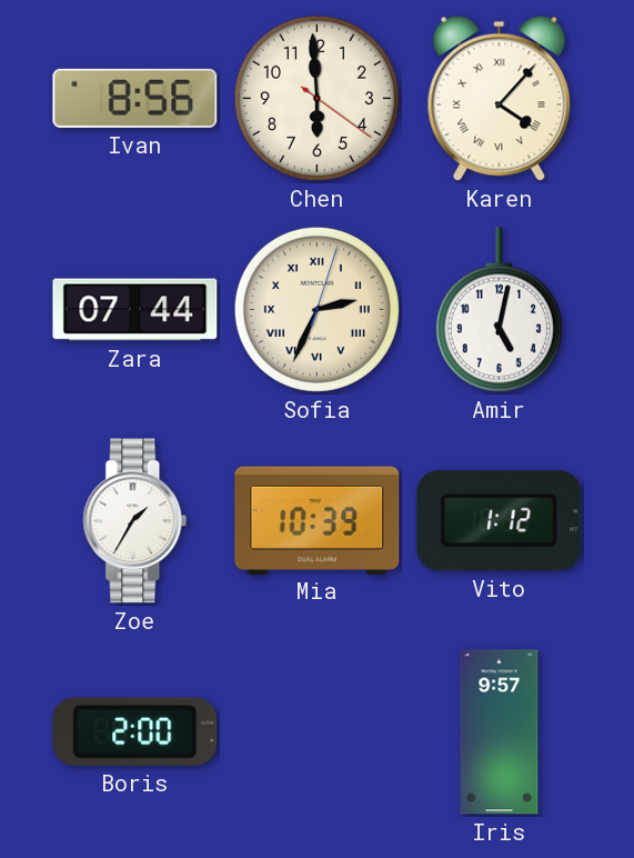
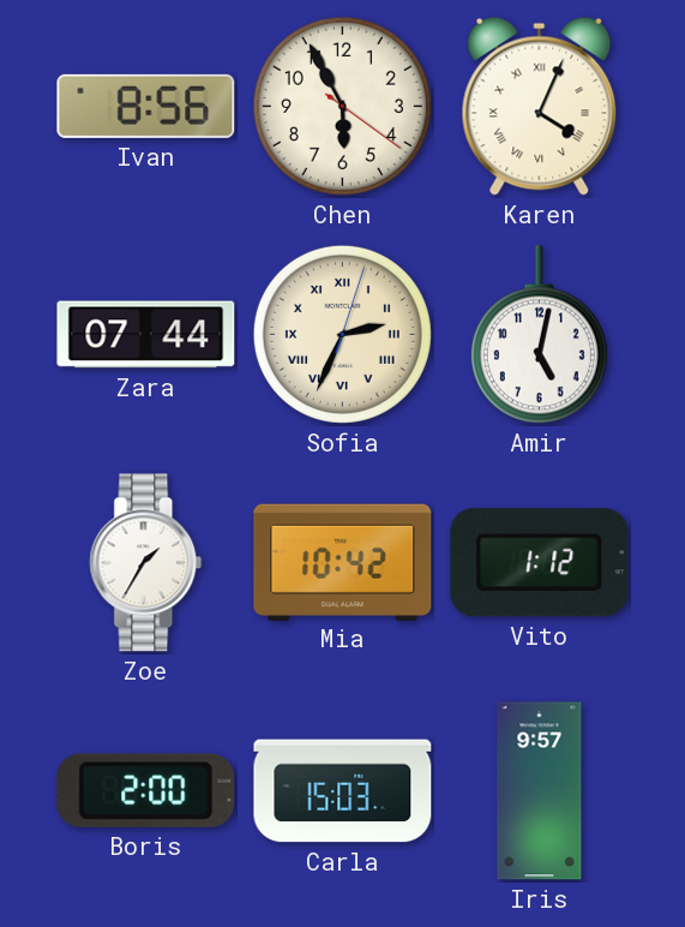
Chen: 5:59 -> 5:55
Karen: 4:07 -> 4:04
Mia: 10:39 -> 10:42
Carla: none -> 15:03
